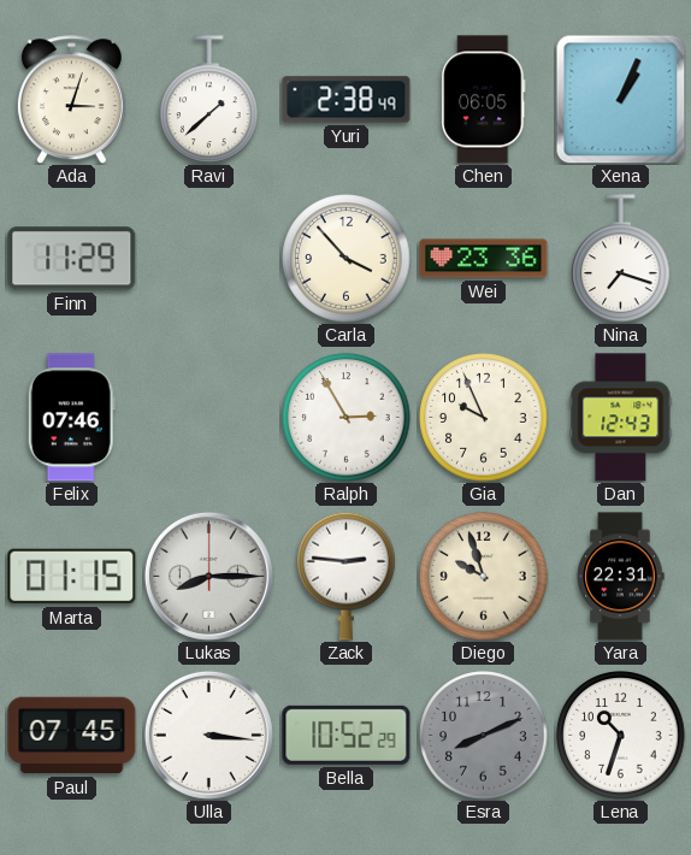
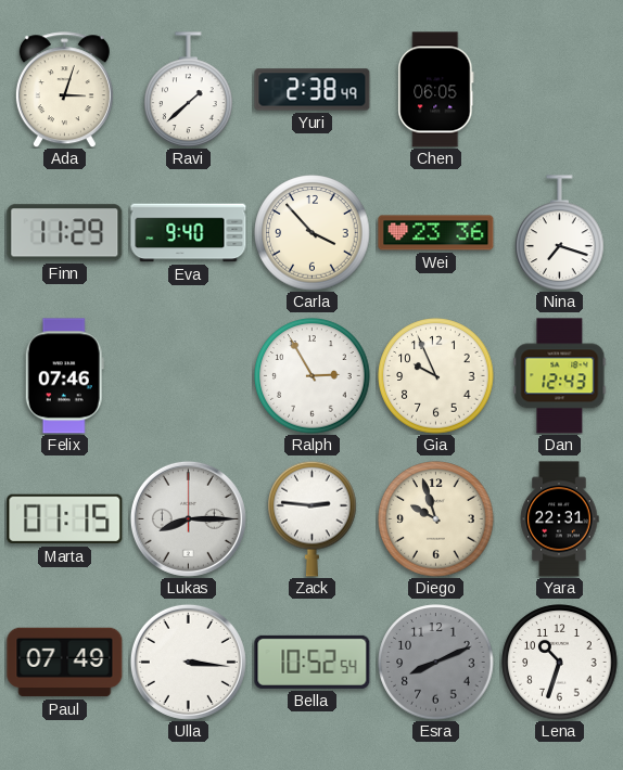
Xena: 1:04 -> none
Eva: none -> 9:40
Paul: 07:45 -> 07:49
Bella: 10:52:29 -> 10:52:54
